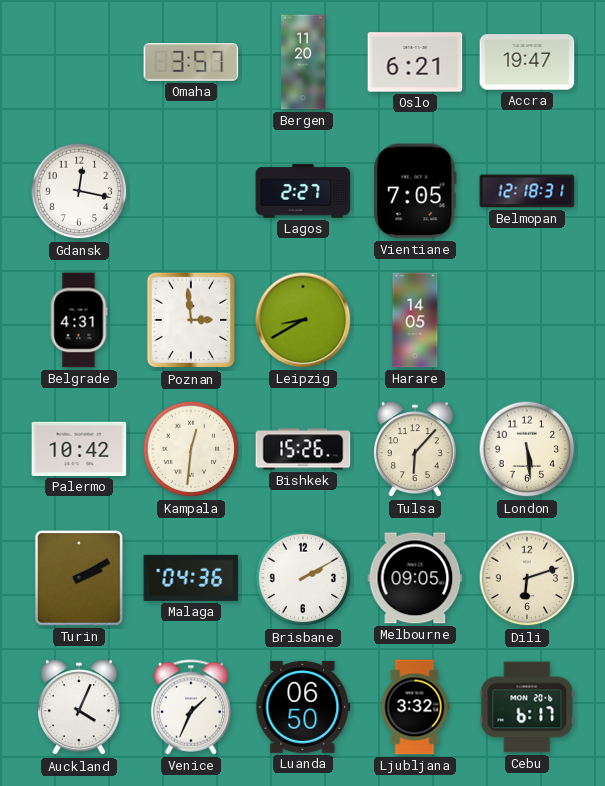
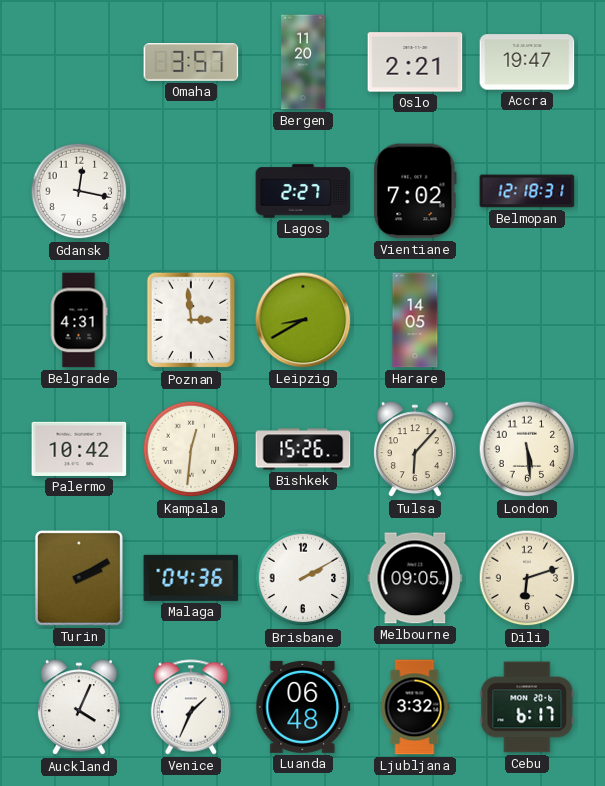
Oslo: 6:21 -> 2:21
Vientiane: 7:05 -> 7:02
Luanda: 06:50 -> 06:48
